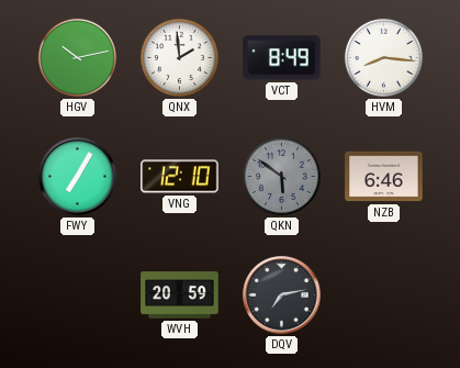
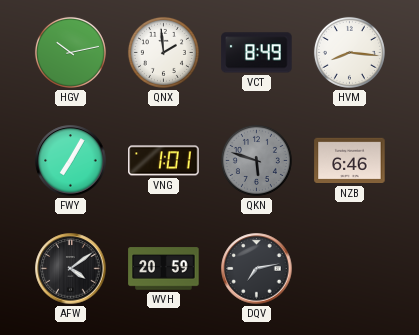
VNG: 12:10 -> 1:01
QKN: 5:51 -> 5:48
AFW: none -> 4:09
